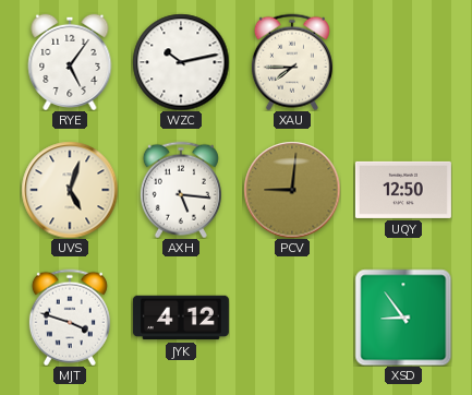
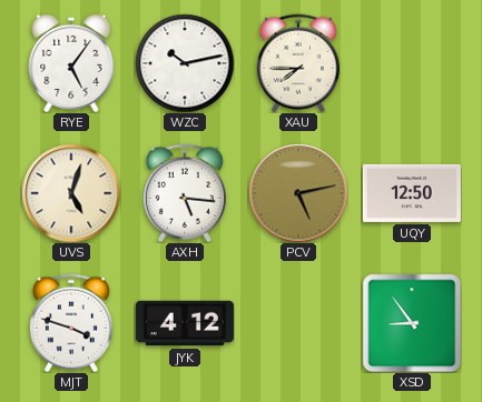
PCV: 9:01 -> 5:13
